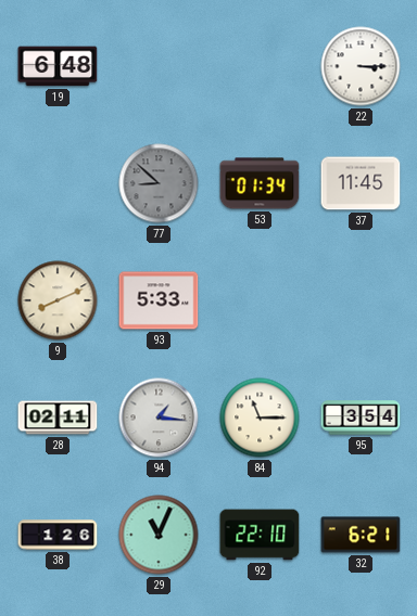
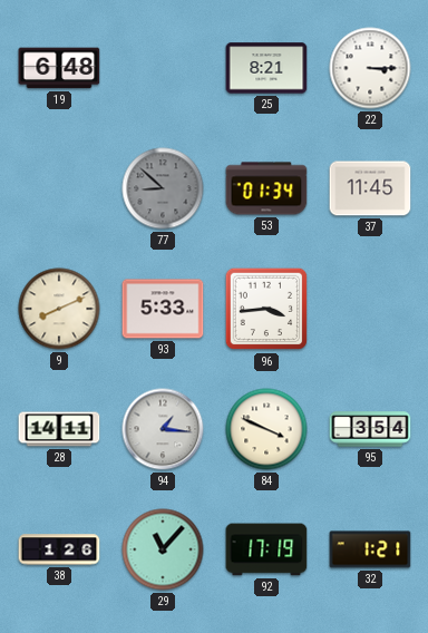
25: none -> 8:21
96: none -> 3:44
28: 02:11 -> 14:11
84: 11:15 -> 3:49
29: 11:04 -> 11:07
92: 22:10 -> 17:19
32: 6:21 -> 1:21
